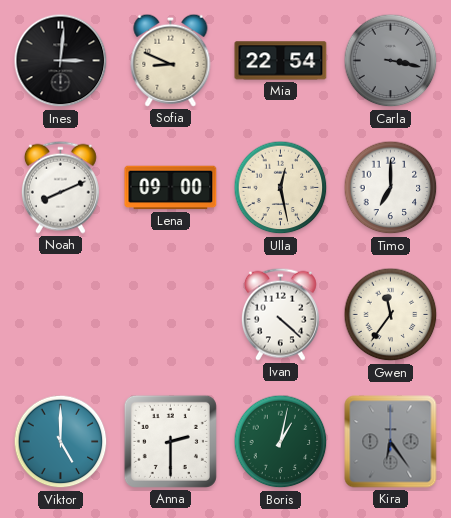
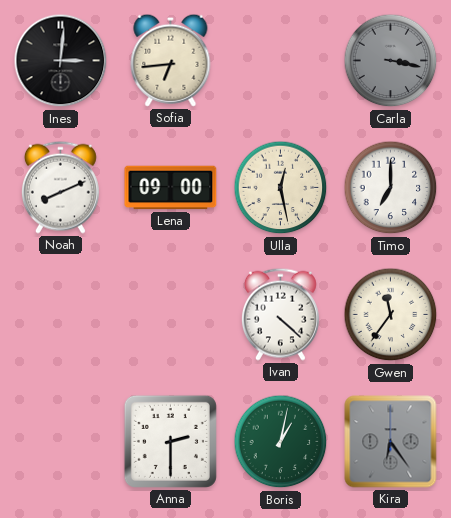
Sofia: 8:49 -> 6:44
Mia: 22:54 -> none
Viktor: 5:00 -> none
